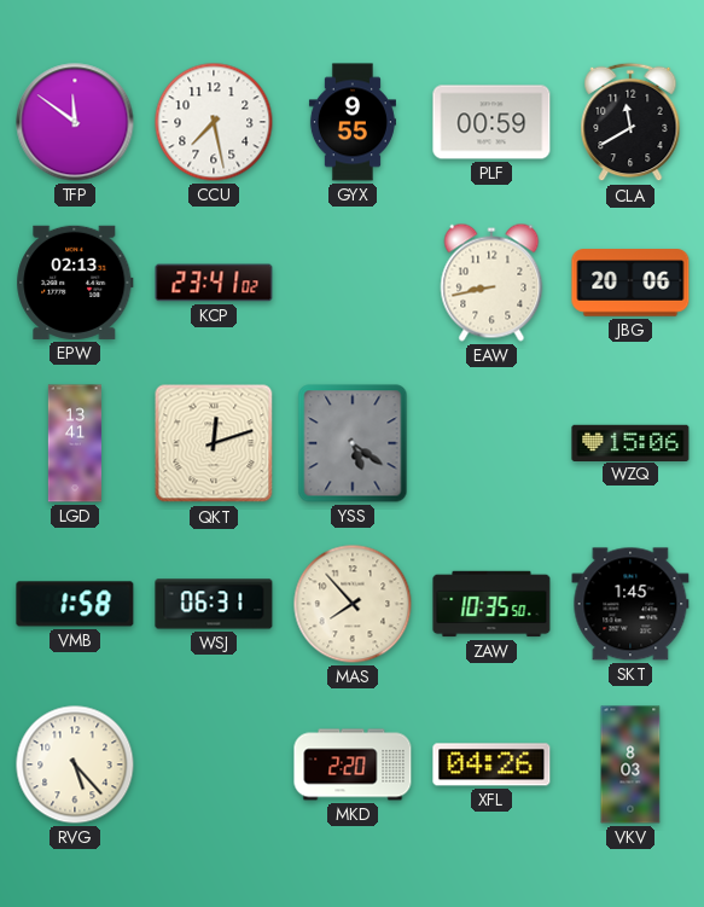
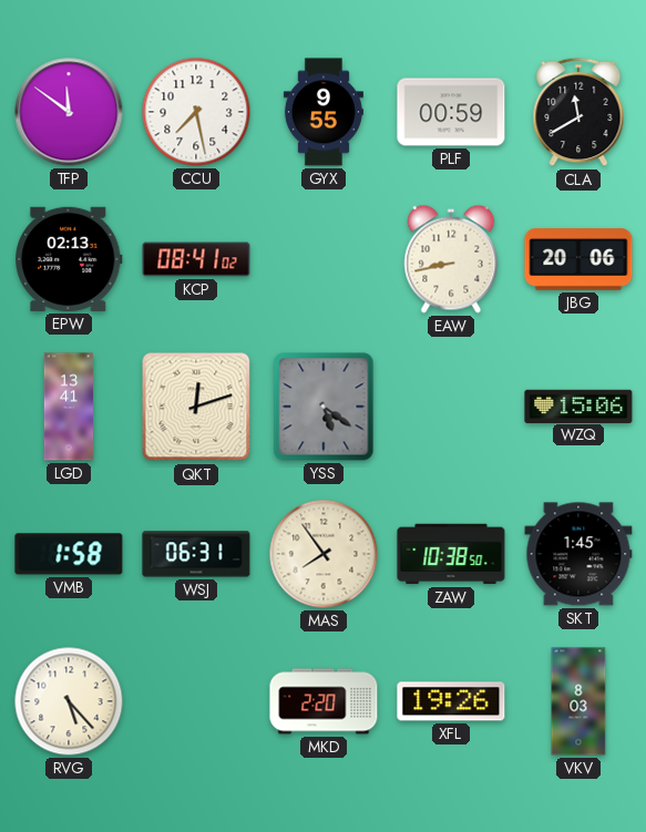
KCP: 23:41 -> 08:41
MAS: 7:53 -> 7:54
ZAW: 10:35 -> 10:38
XFL: 04:26 -> 19:26
